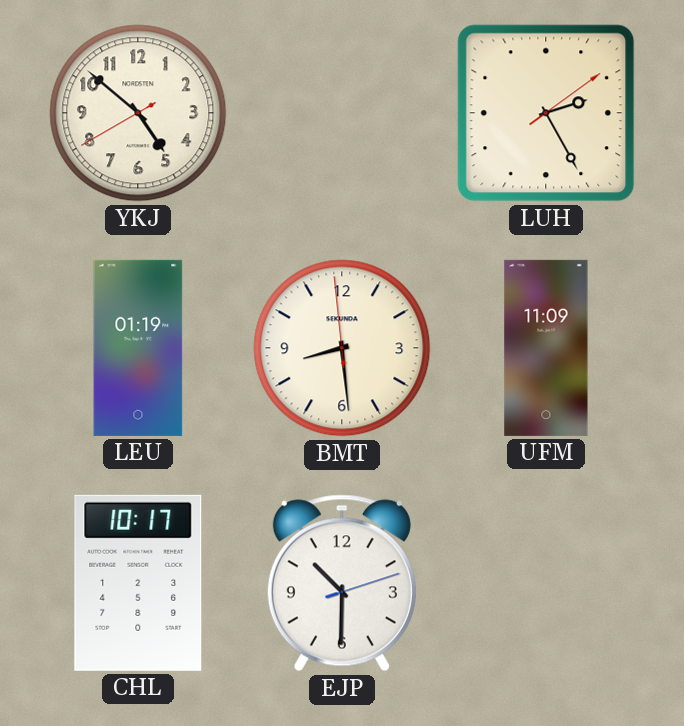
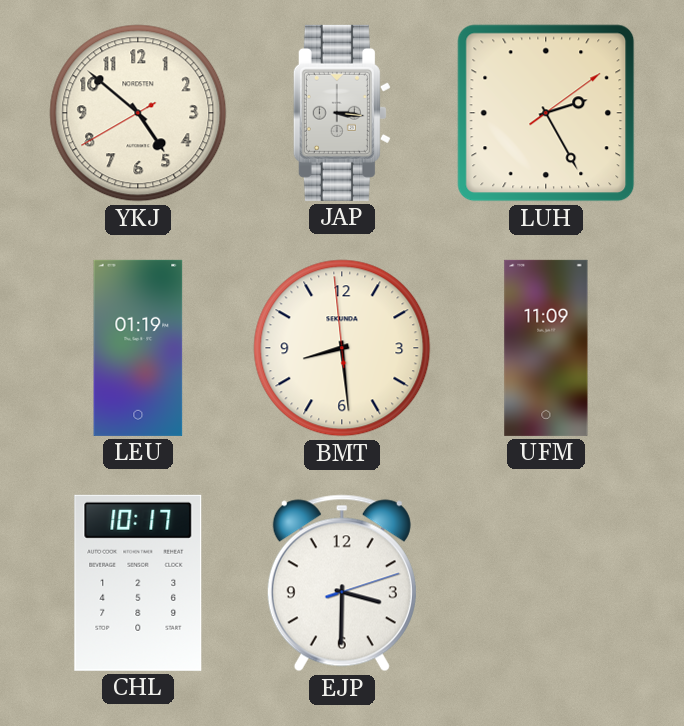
JAP: none -> 3:16
EJP: 10:30 -> 3:30
